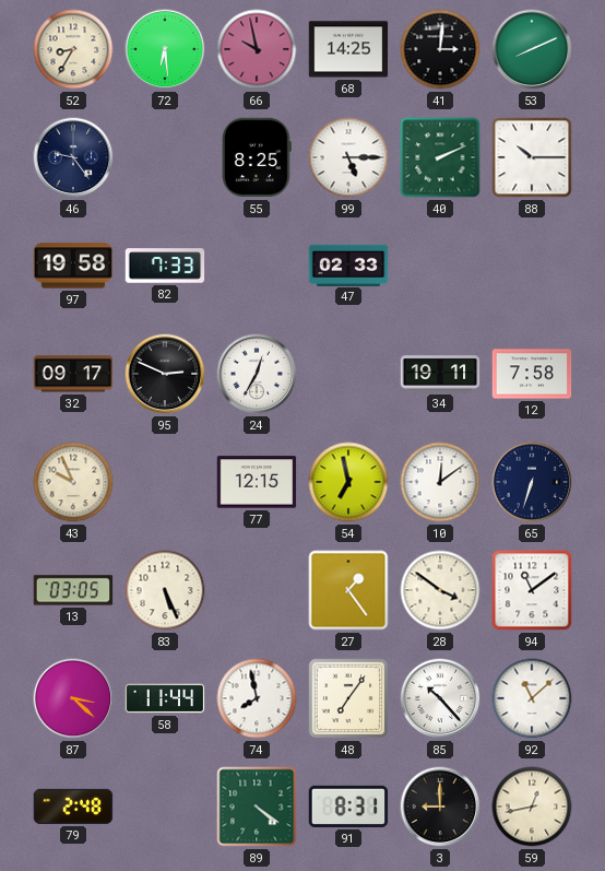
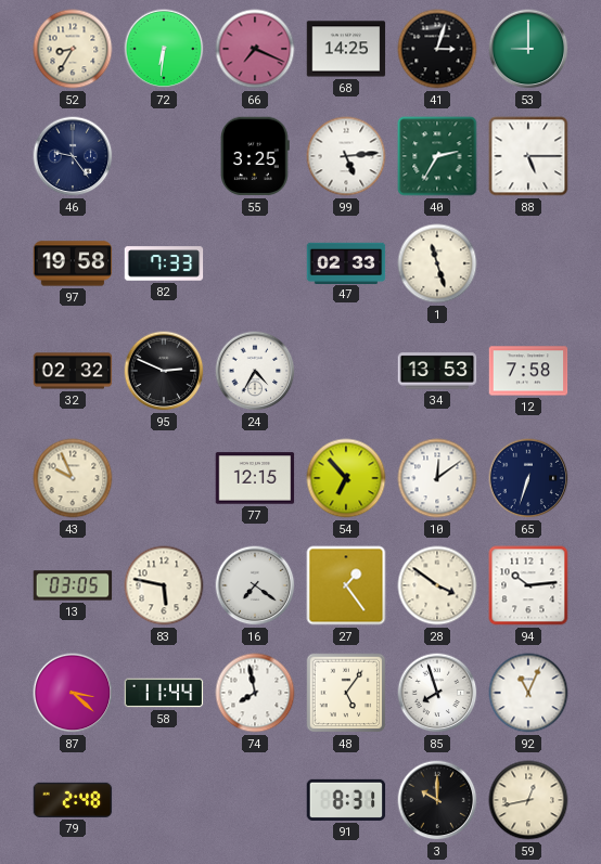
72: 6:29 -> 6:31
66: 9:58 -> 7:19
41: 3:01 -> 3:03
53: 8:11 -> 9:00
55: 8:25 -> 3:25
99: 5:15 -> 5:14
40: 2:11 -> 2:35
88: 10:15 -> 5:15
1: none -> 11:27
32: 09:17 -> 02:32
24: 12:35 -> 4:35
34: 19:11 -> 13:53
54: 6:58 -> 6:53
83: 5:26 -> 5:47
16: none -> 7:21
94: 11:09 -> 10:14
48: 7:06 -> 5:06
85: 10:23 -> 7:57
92: 11:08 -> 11:04
89: 4:21 -> none
3: 9:00 -> 10:00
